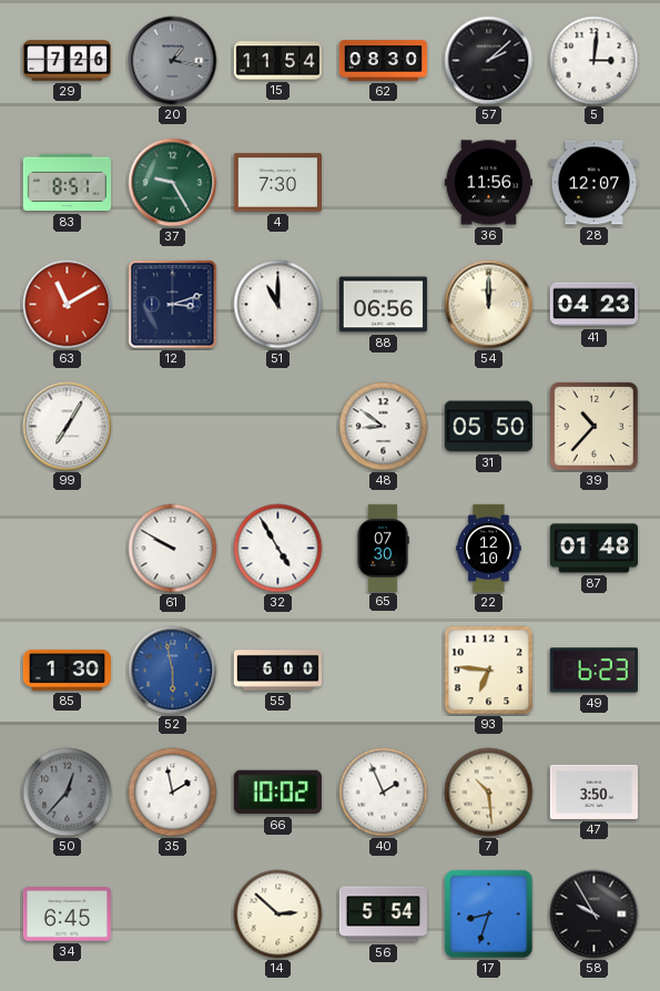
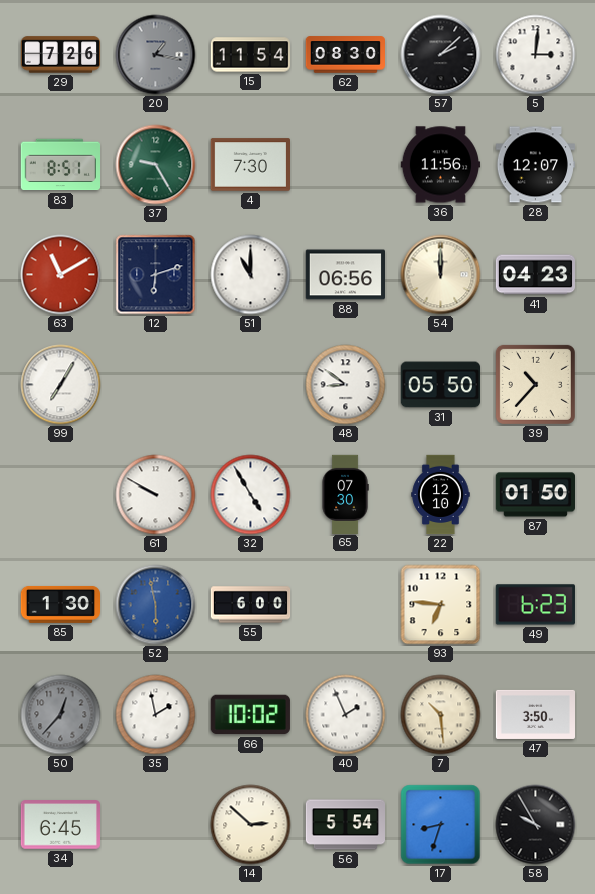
12: 3:12 -> 6:12
87: 01:48 -> 01:50
